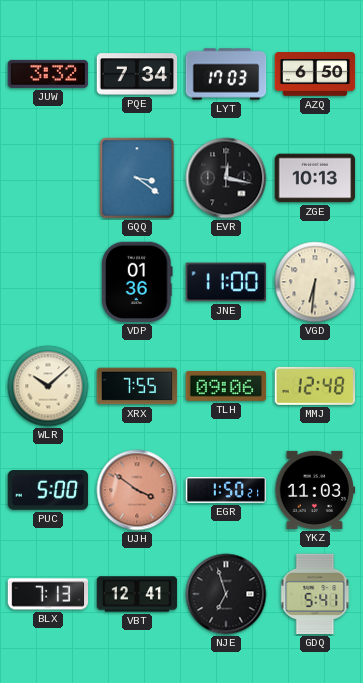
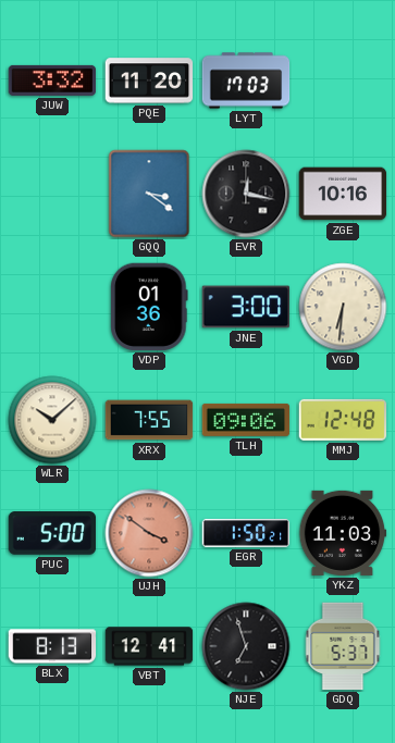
PQE: 7:34 -> 11:20
AZQ: 6:50 -> none
ZGE: 10:13 -> 10:16
JNE: 11:00 -> 3:00
BLX: 7:13 -> 8:13
GDQ: 5:41 -> 5:37
